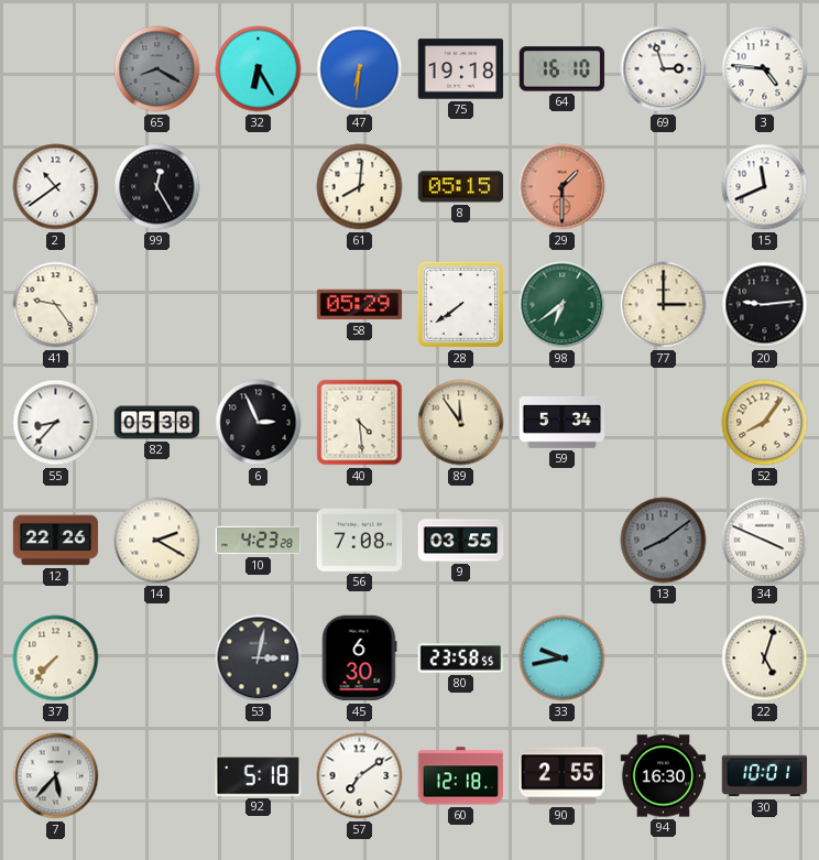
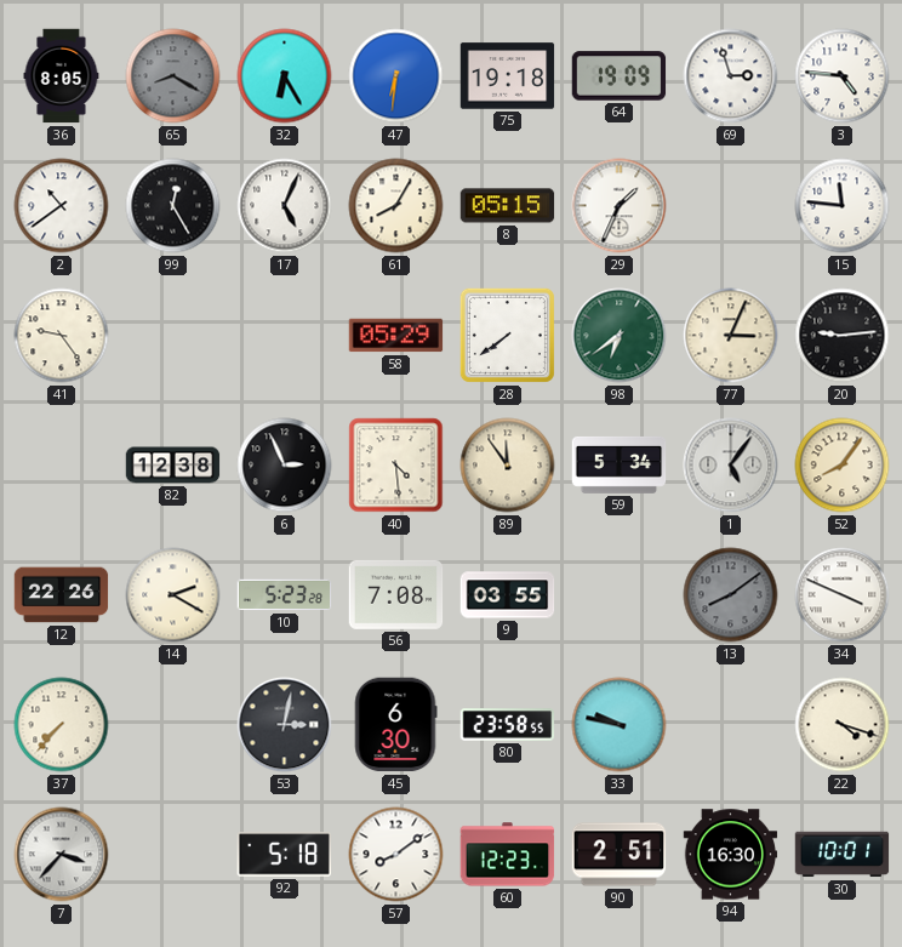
36: none -> 8:05
64: 16:10 -> 19:09
17: none -> 5:04
61: 8:01 -> 8:05
29: 1:30 -> 1:34
29 dial: salmon -> white
15: 11:41 -> 11:46
77: 3:00 -> 3:04
55: 8:37 -> none
82: 05:38 -> 12:38
1: none -> 5:06
10: 4:23 -> 5:23
33: 9:43 -> 9:47
22: 5:03 -> 4:18
7: 5:37 -> 3:37
57: 7:09 -> 8:09
60: 12:18 -> 12:23
90: 2:55 -> 2:51
